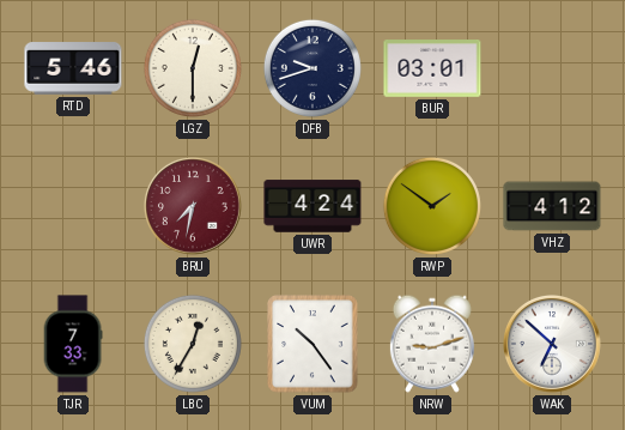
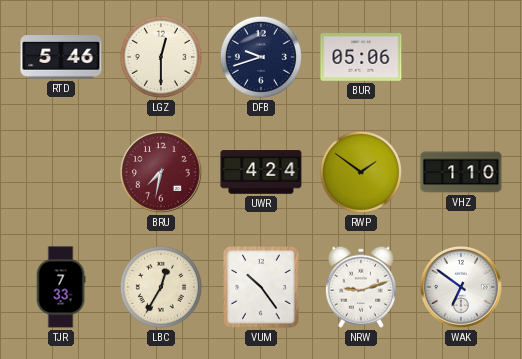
BUR: 03:01 -> 05:06
VHZ: 4:12 -> 1:10
WAK: 6:52 -> 6:51
